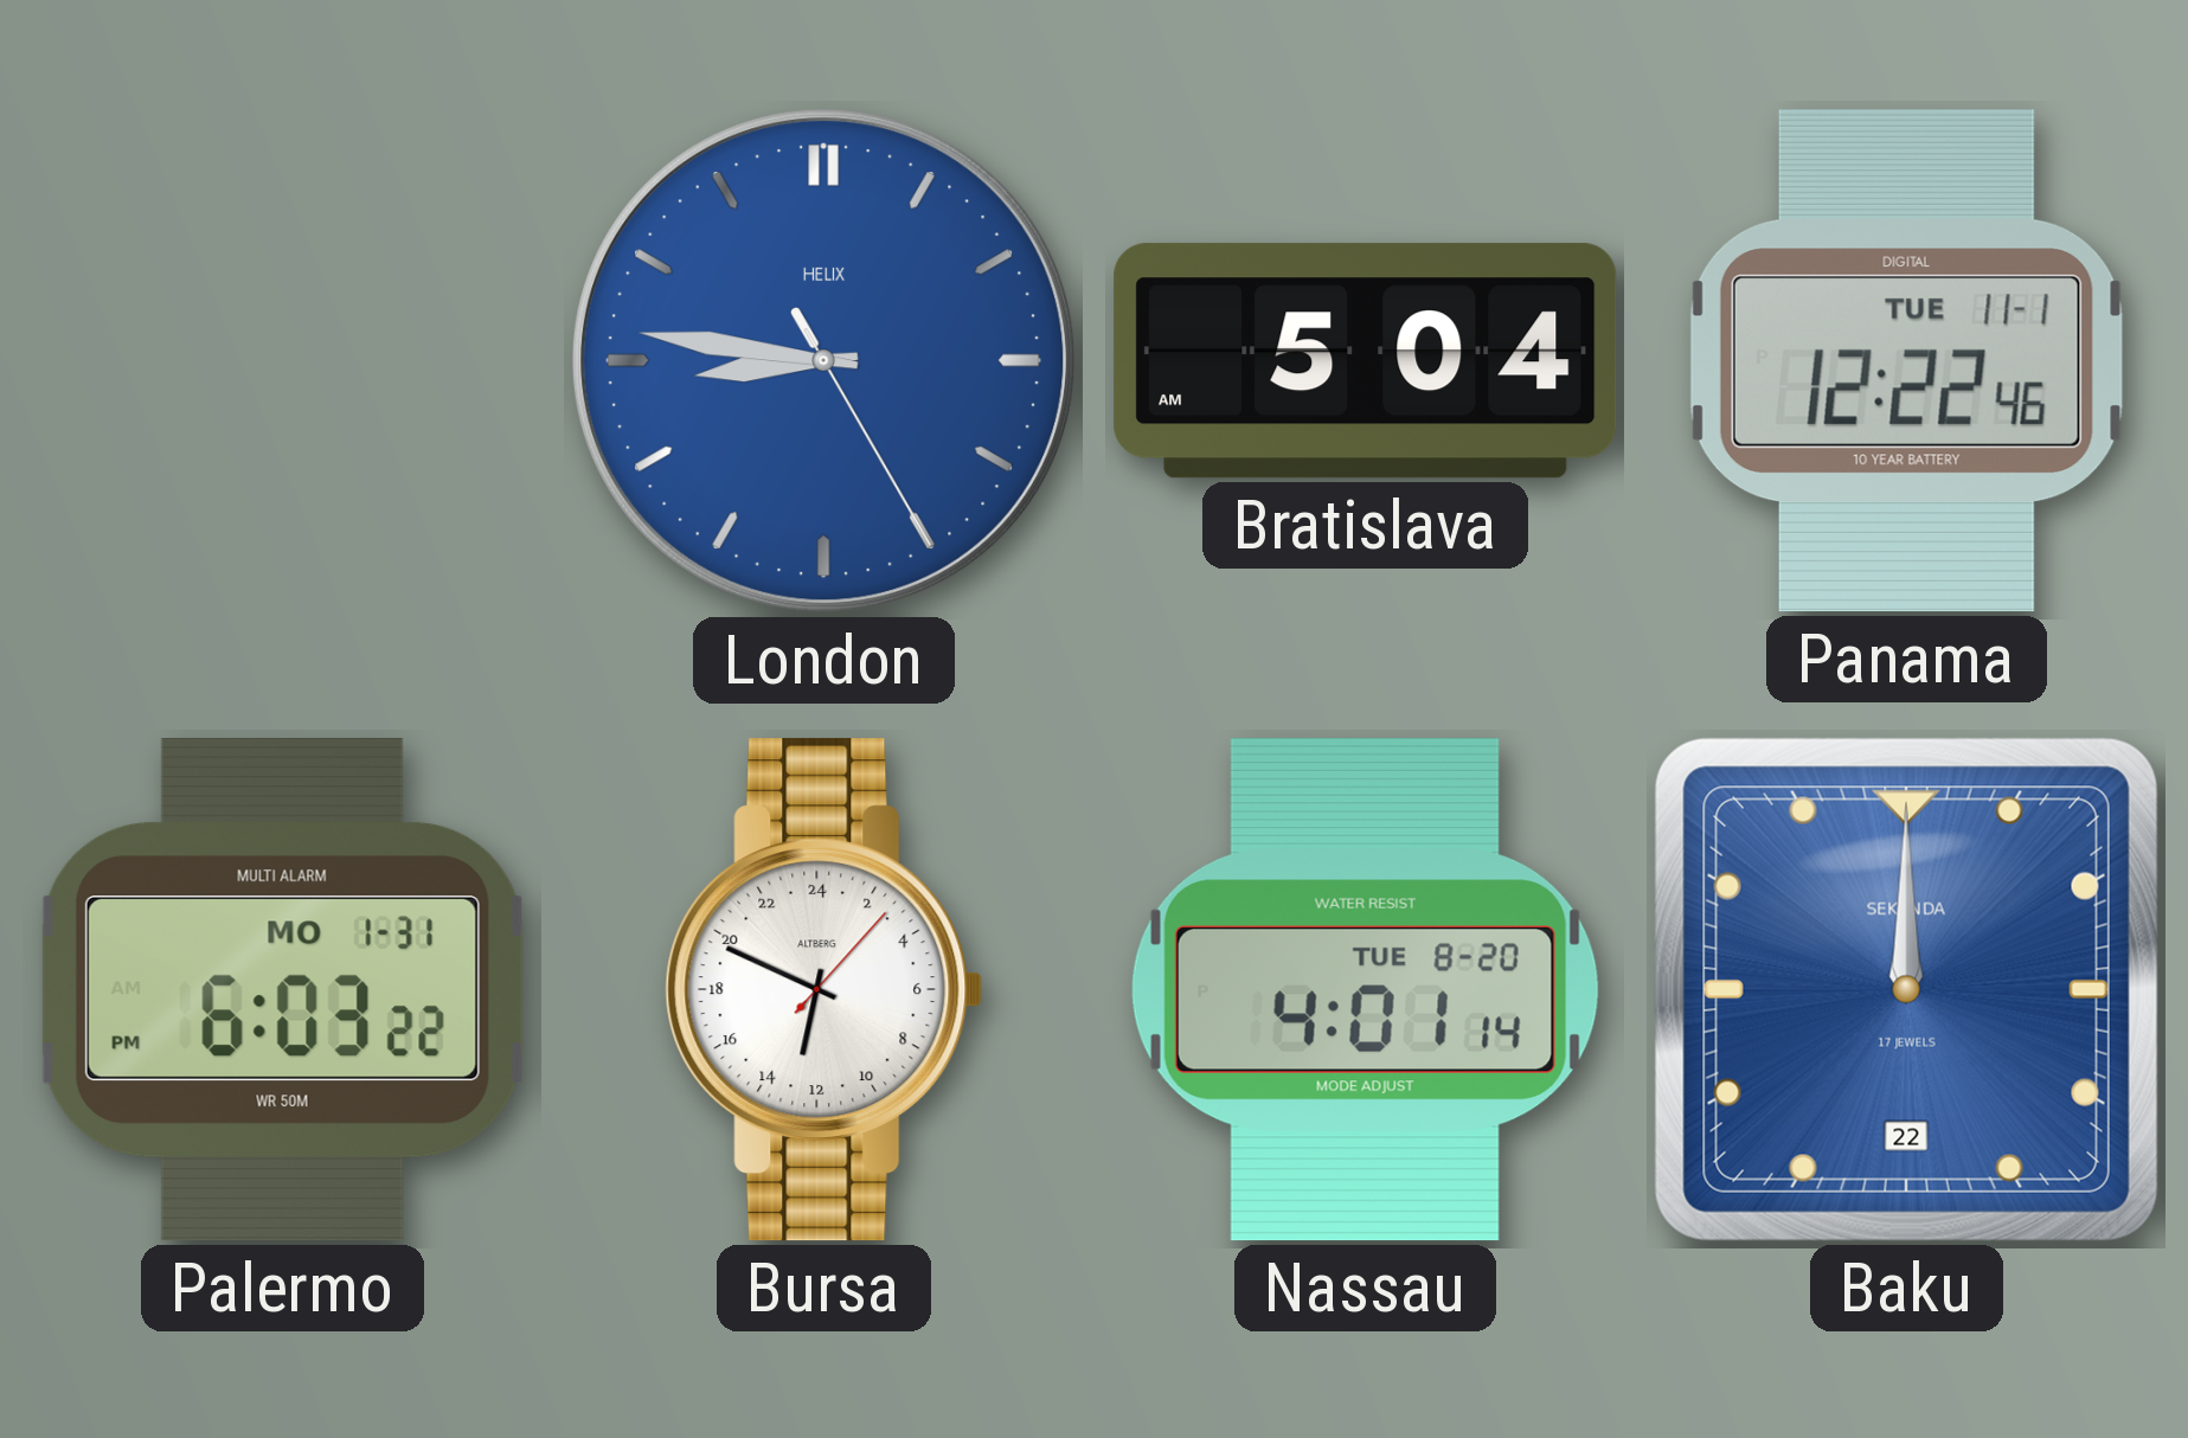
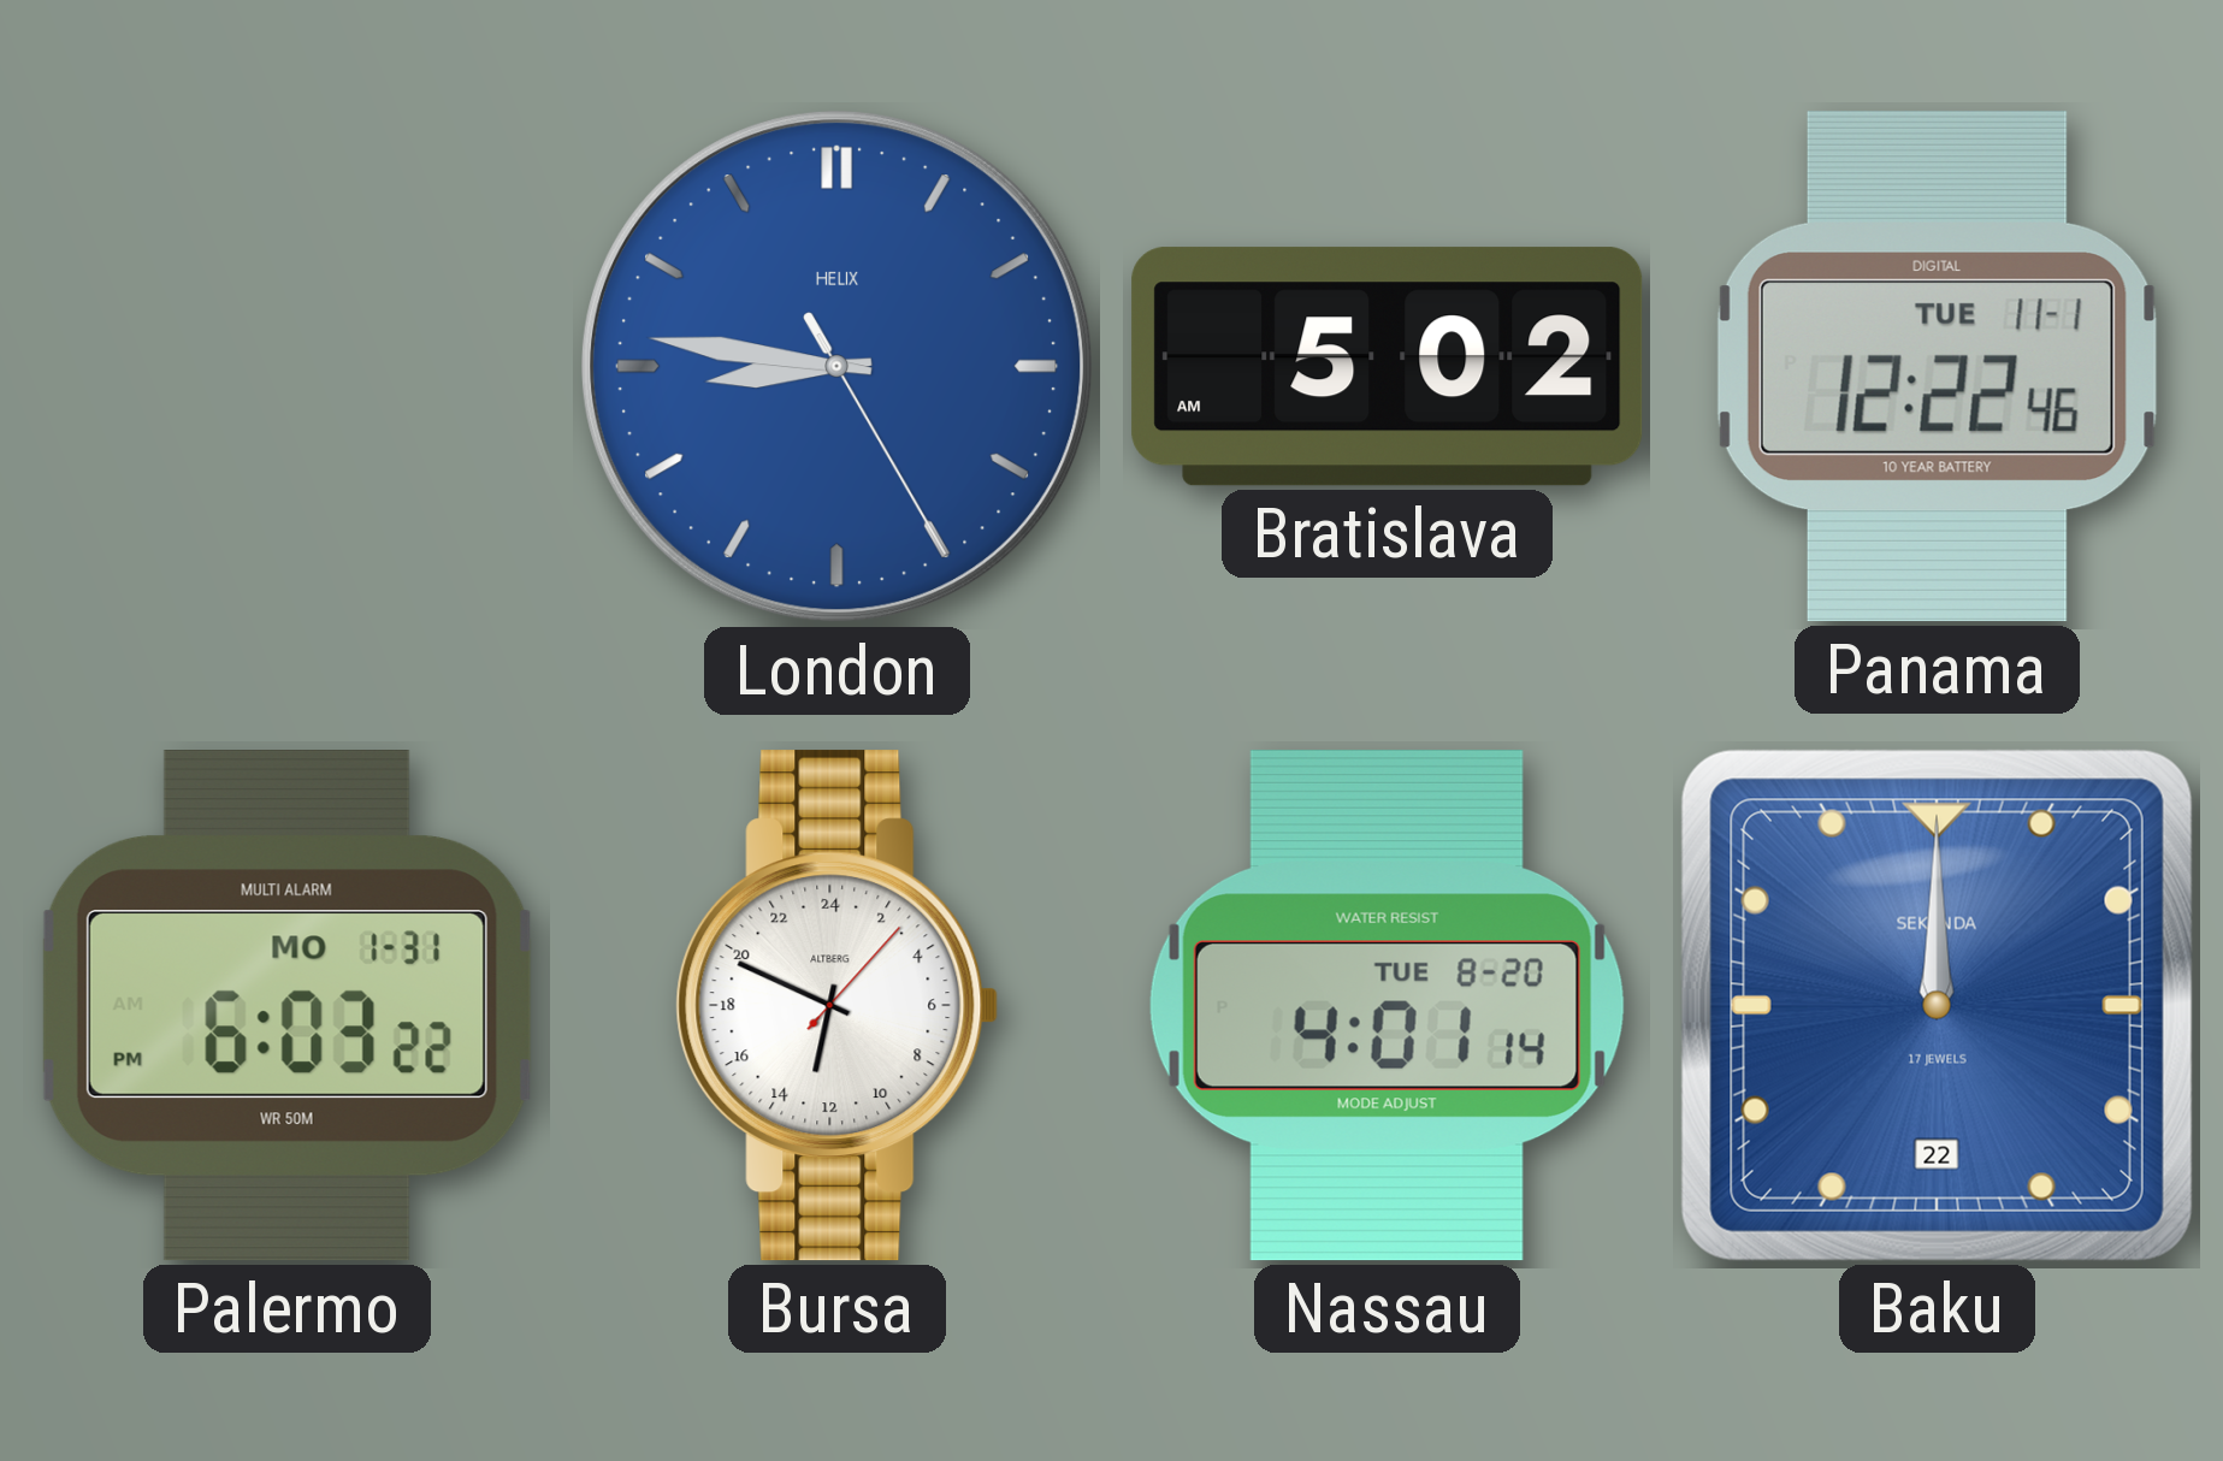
Bratislava: 5:04 -> 5:02
